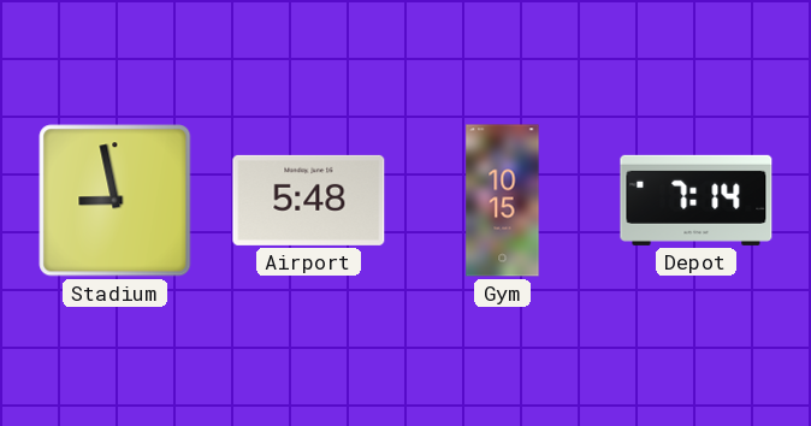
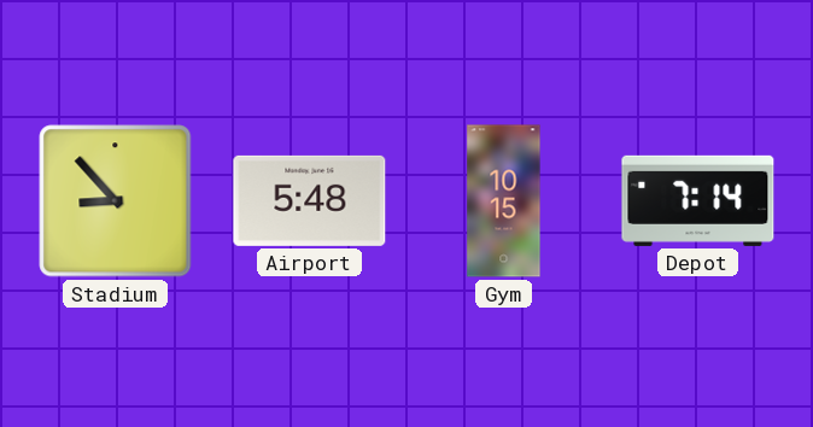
Stadium: 8:58 -> 8:53
